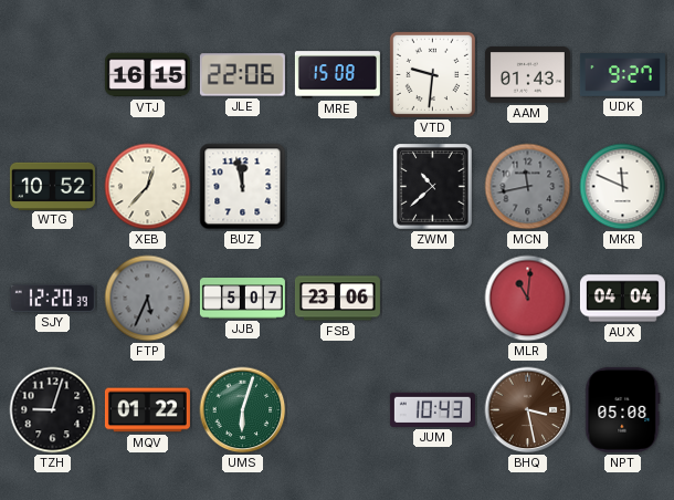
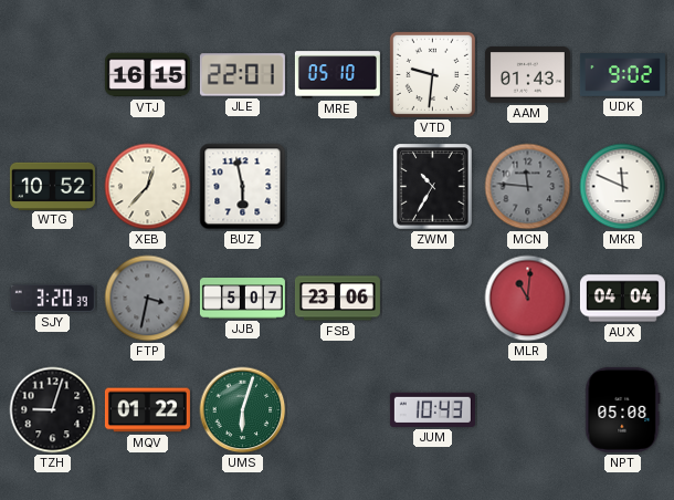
JLE: 22:06 -> 22:01
MRE: 15:08 -> 05:10
UDK: 9:27 -> 9:02
BUZ: 11:58 -> 5:58
ZWM: 10:38 -> 10:35
MCN: 11:43 -> 11:46
SJY: 12:20 -> 3:20
FTP: 5:34 -> 3:32
BHQ: 3:28 -> none
